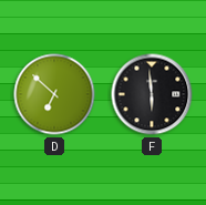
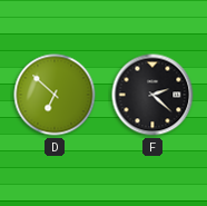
F: 5:59 -> 2:22
